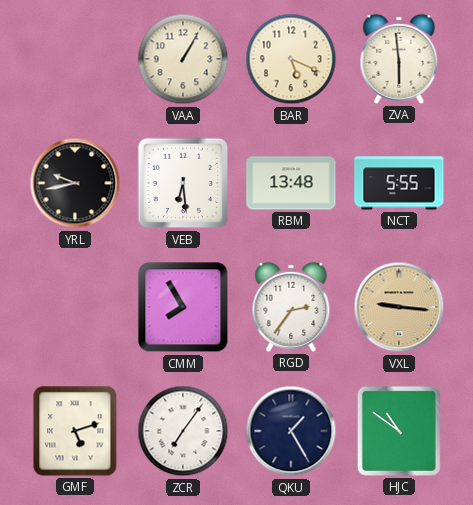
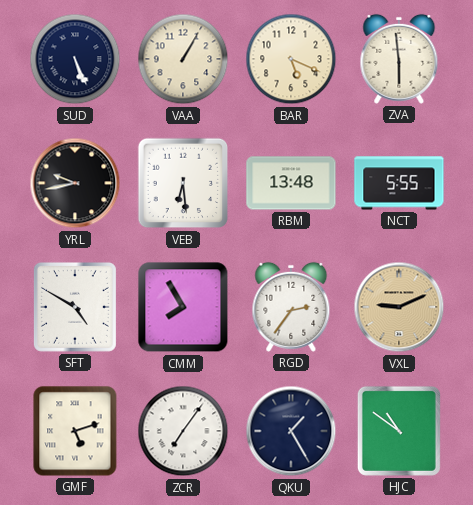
SUD: none -> 5:26
SFT: none -> 4:50
VXL: 9:16 -> 9:11
